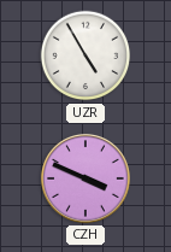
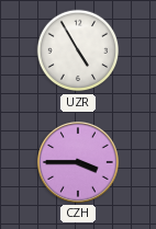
CZH: 3:49 -> 3:45
